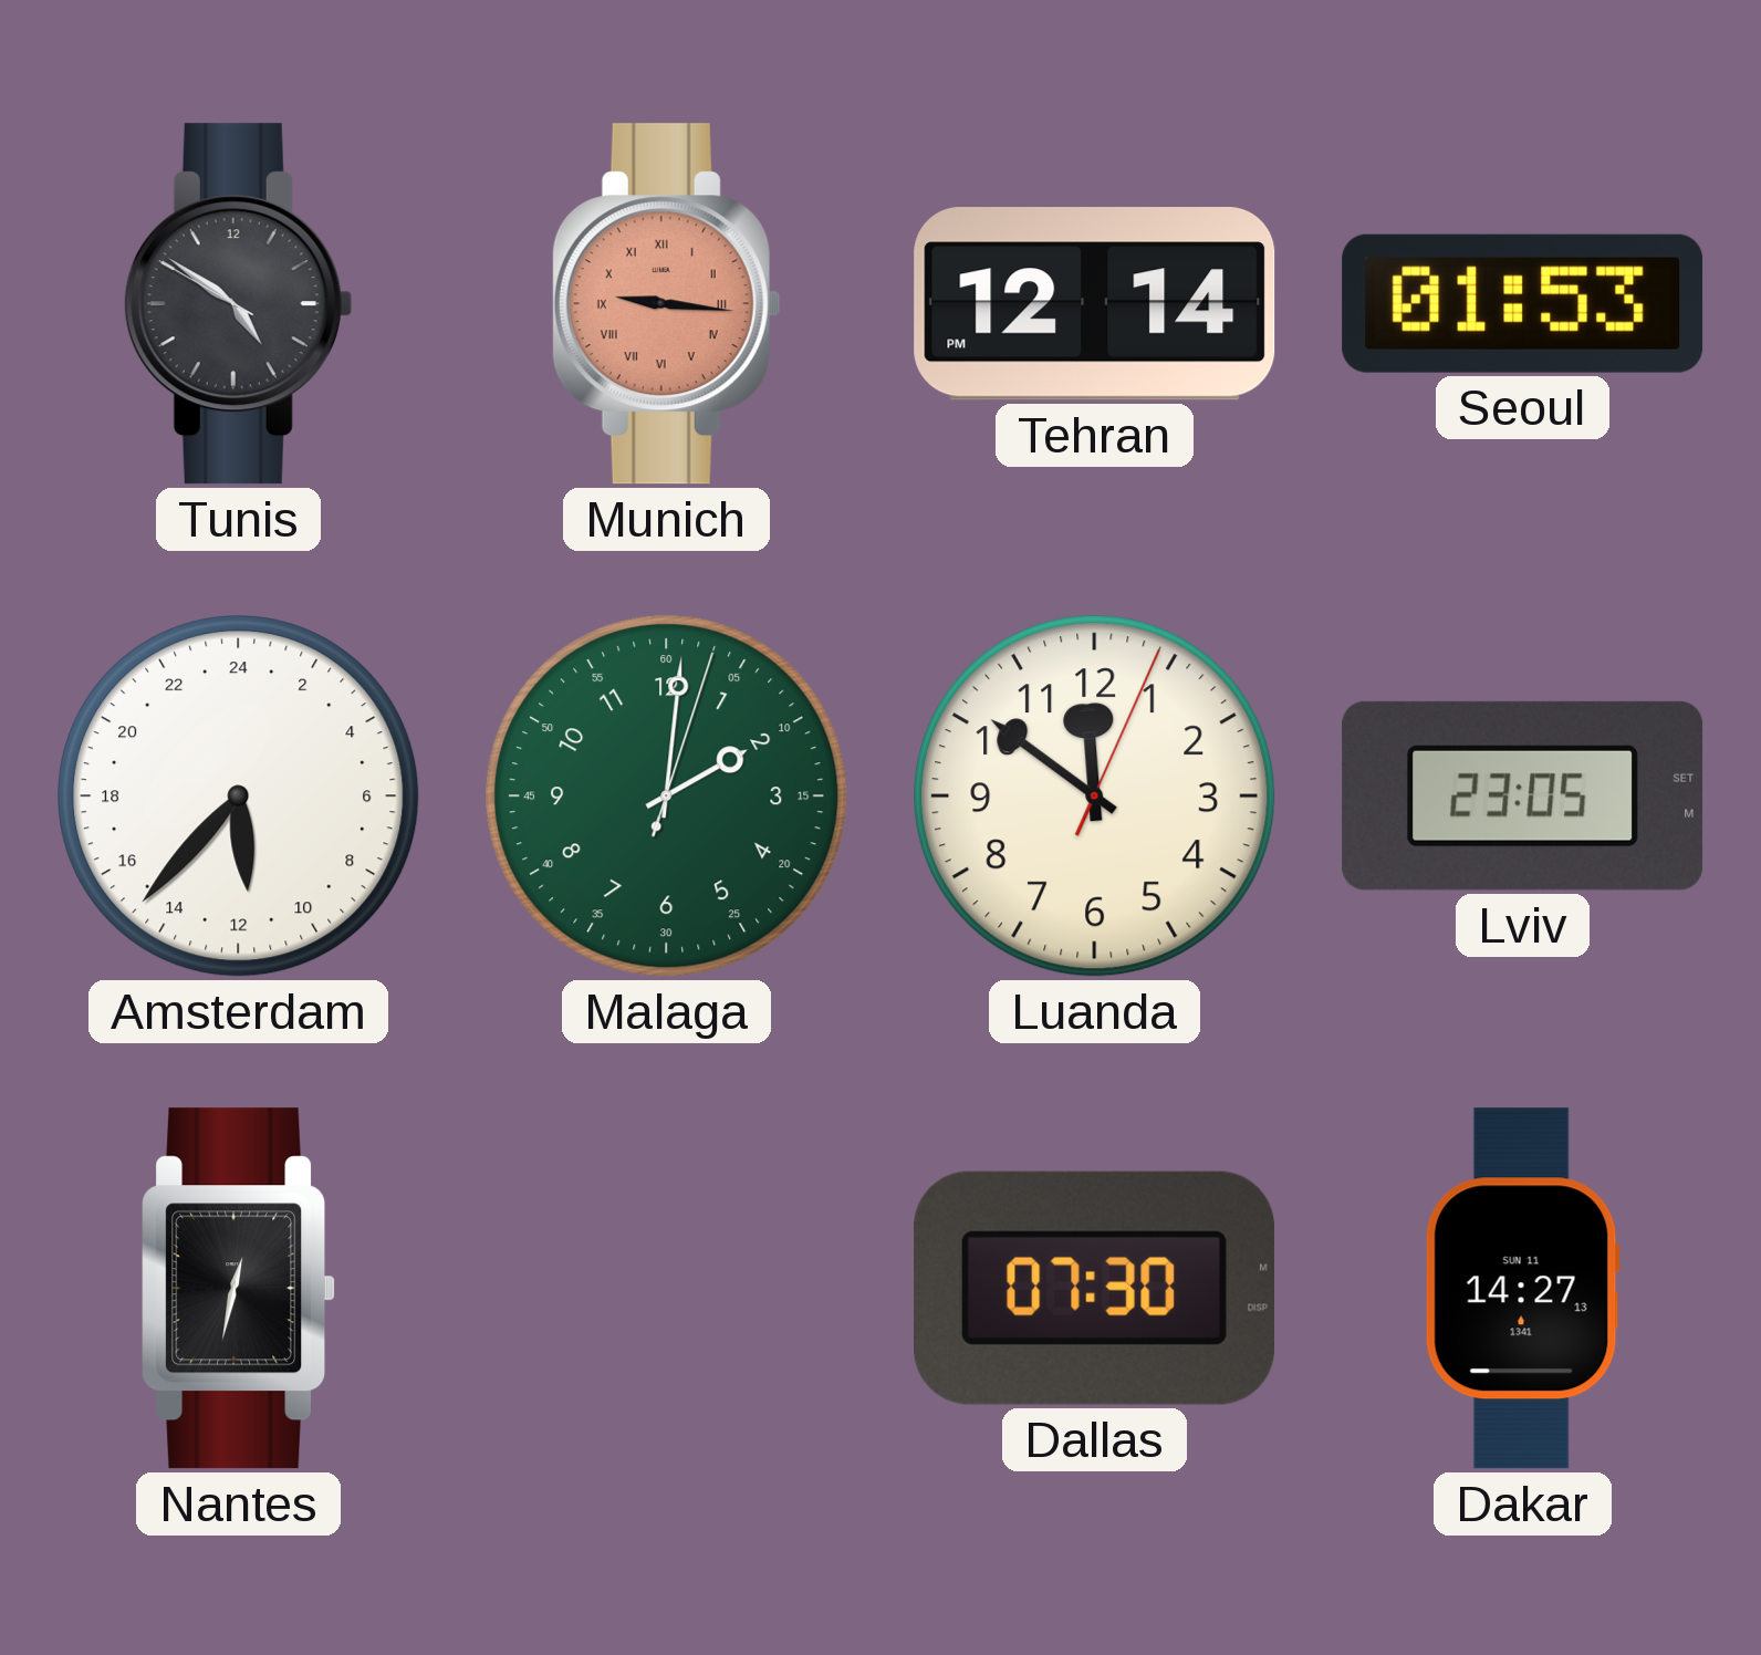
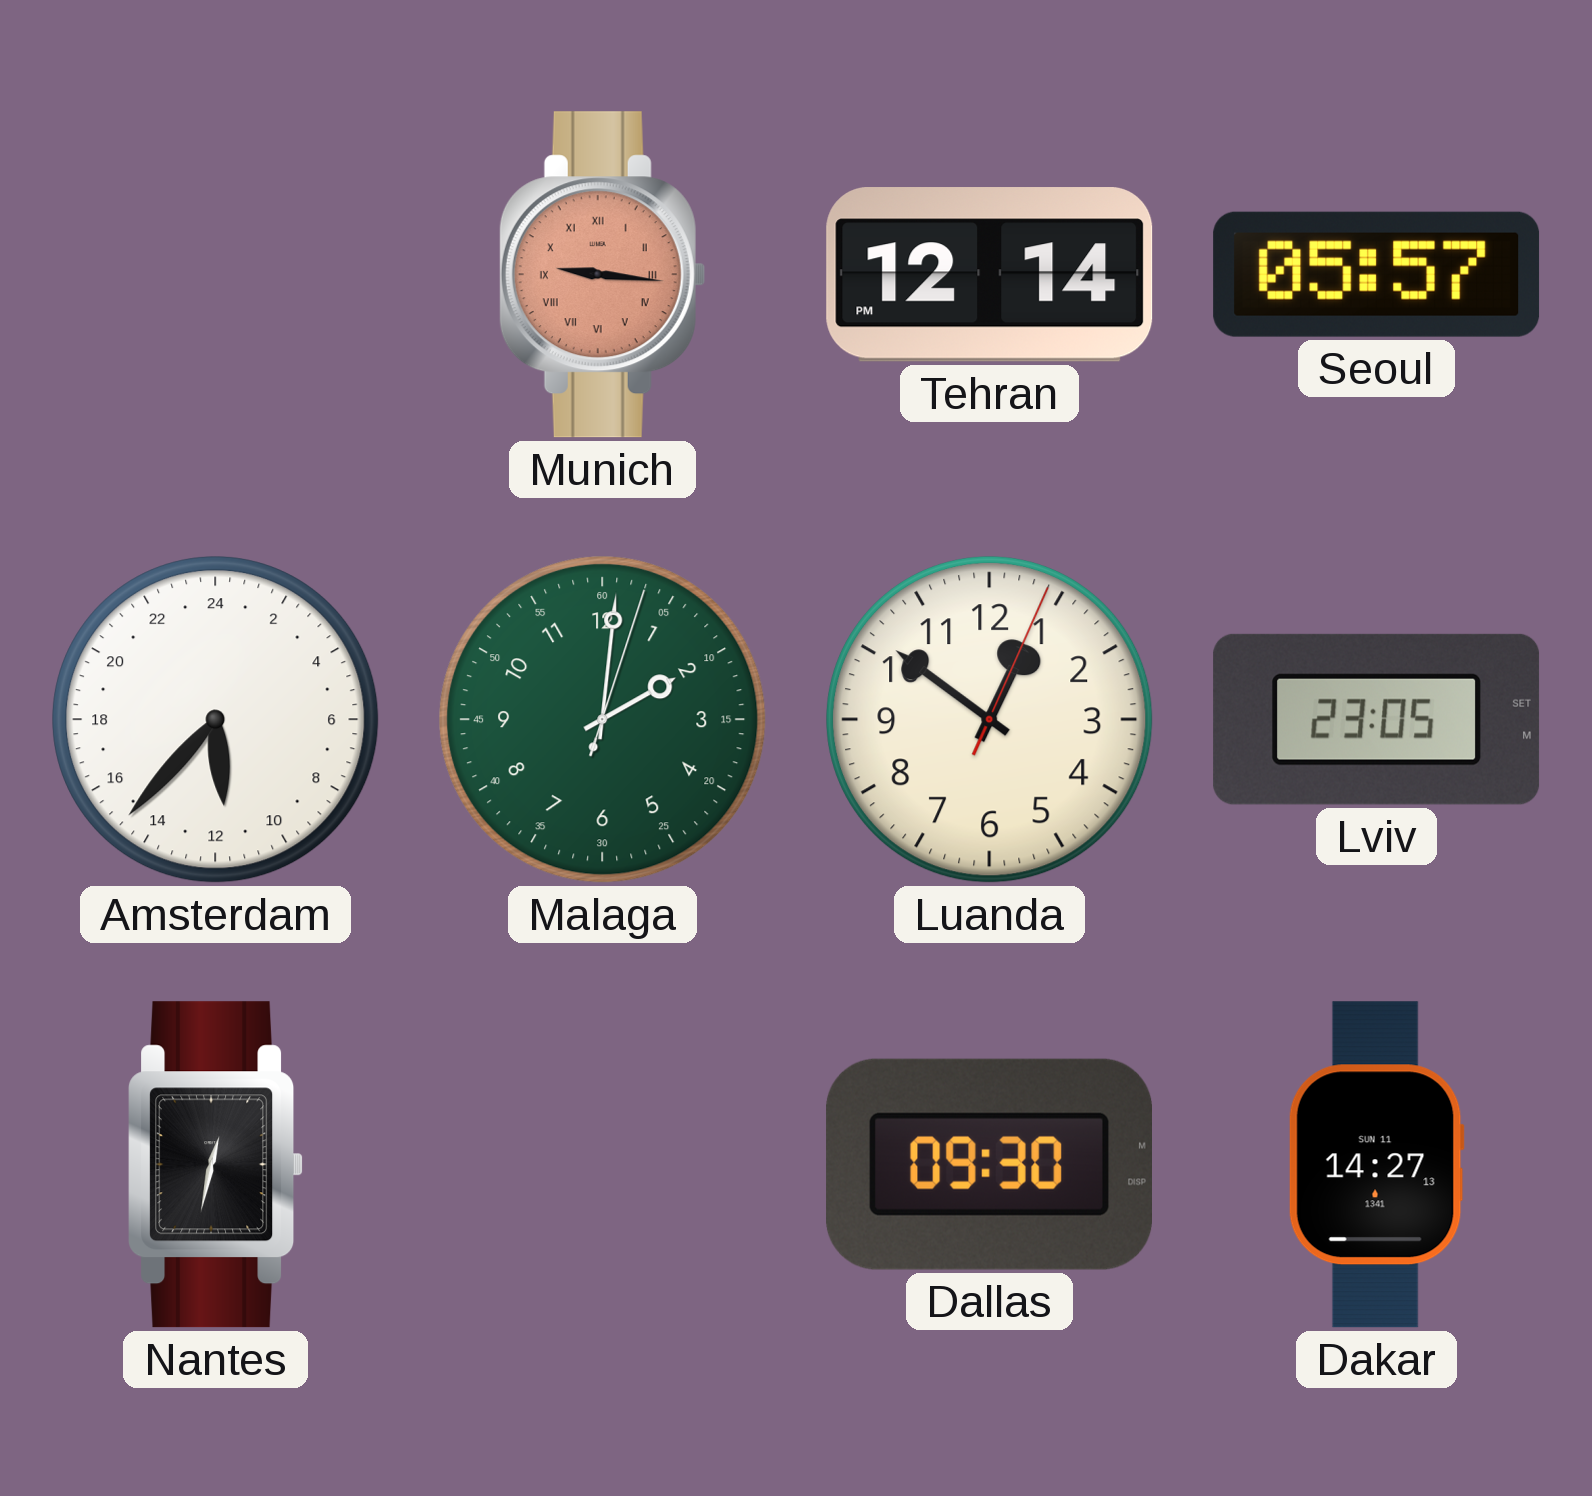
Tunis: 4:50 -> none
Seoul: 01:53 -> 05:57
Luanda: 11:51 -> 12:51
Dallas: 07:30 -> 09:30
